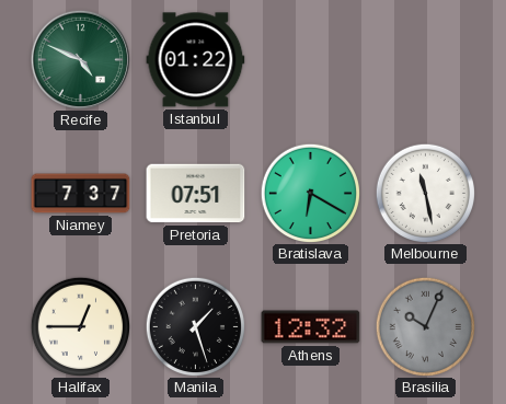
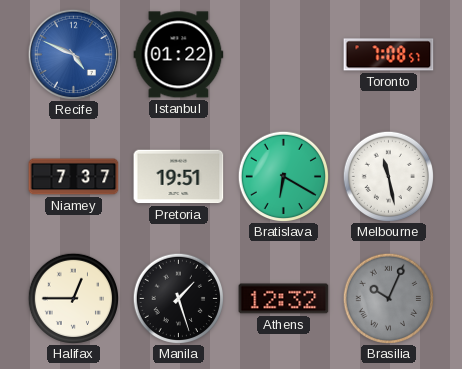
Recife dial: green -> blue
Toronto: none -> 7:08
Pretoria: 07:51 -> 19:51
